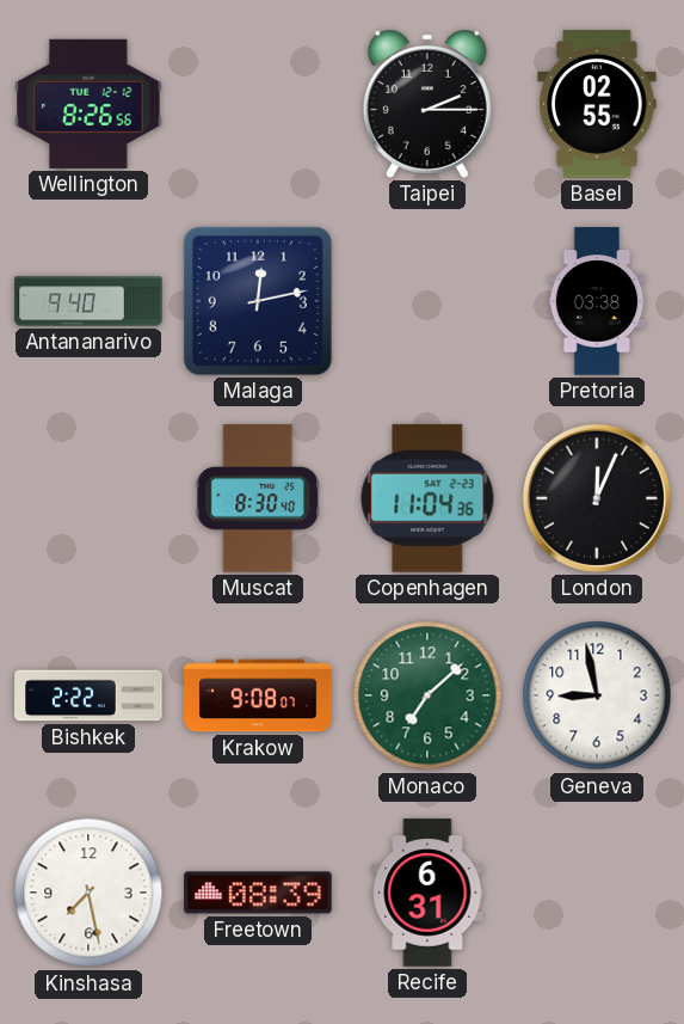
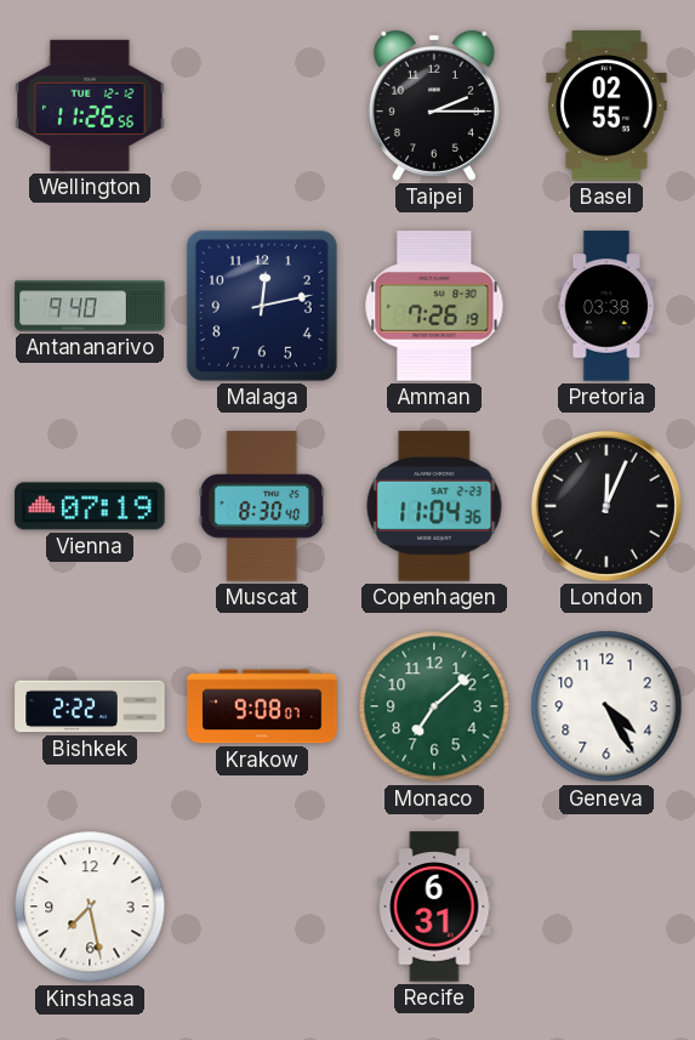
Wellington: 8:26 -> 11:26
Amman: none -> 7:26
Vienna: none -> 07:19
Geneva: 8:58 -> 4:25
Freetown: 08:39 -> none
